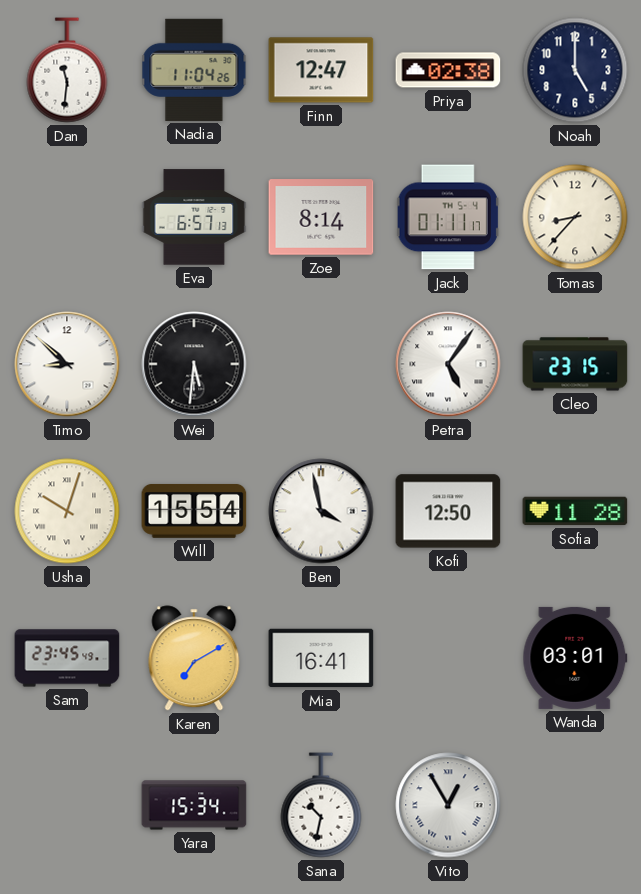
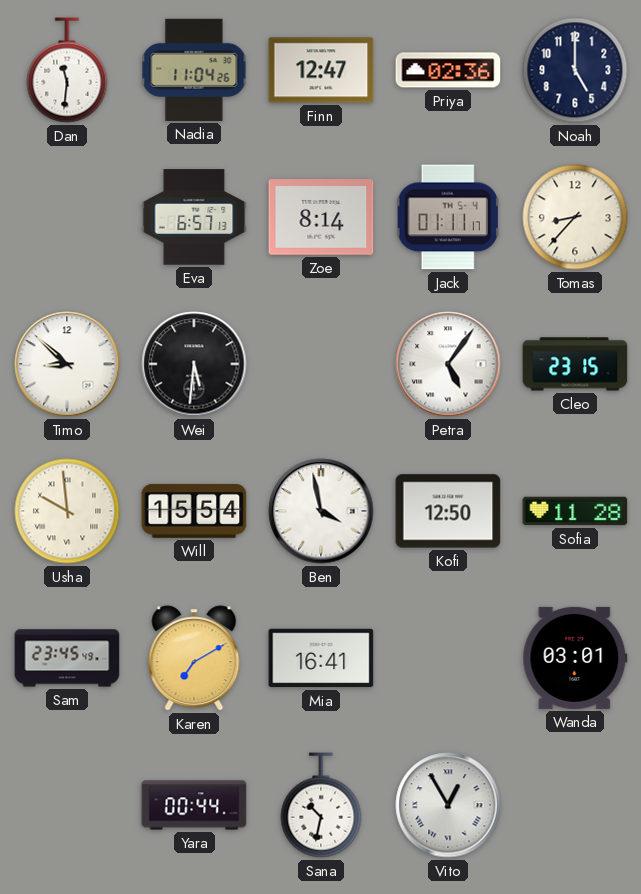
Priya: 02:38 -> 02:36
Usha: 10:03 -> 9:59
Yara: 15:34 -> 00:44
